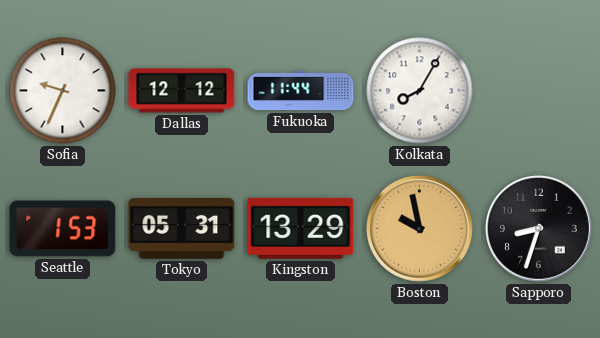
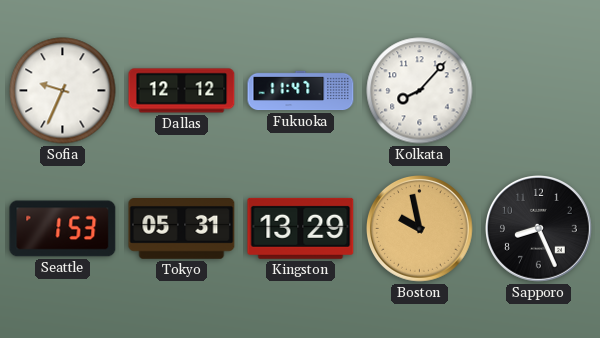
Fukuoka: 11:44 -> 11:47
Kolkata: 8:05 -> 8:07
Sapporo: 8:33 -> 8:26
